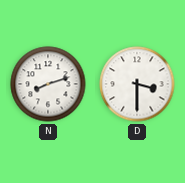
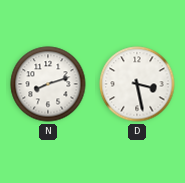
D: 3:30 -> 3:28
